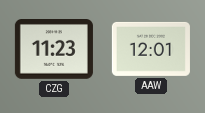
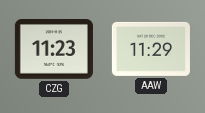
AAW: 12:01 -> 11:29
